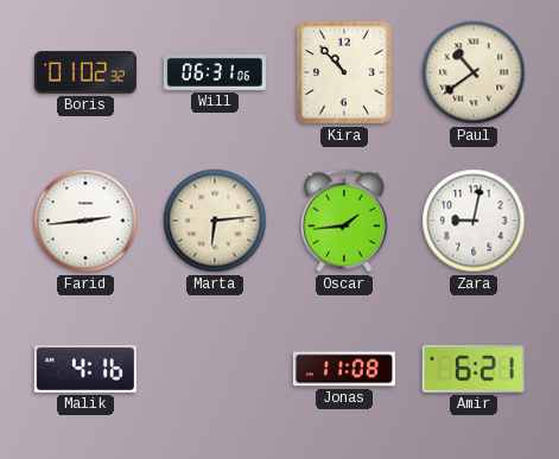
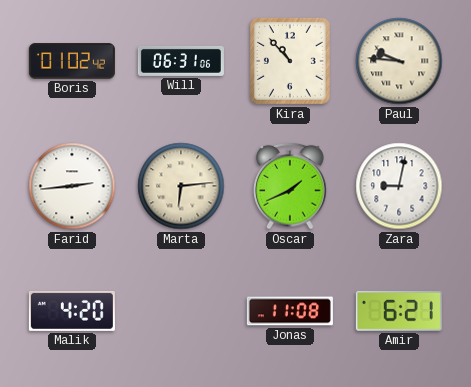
Boris: 01:02:32 -> 01:02:42
Paul: 10:39 -> 9:46
Oscar: 1:44 -> 1:41
Malik: 4:16 -> 4:20
